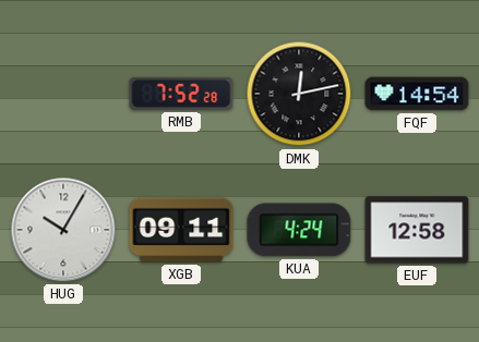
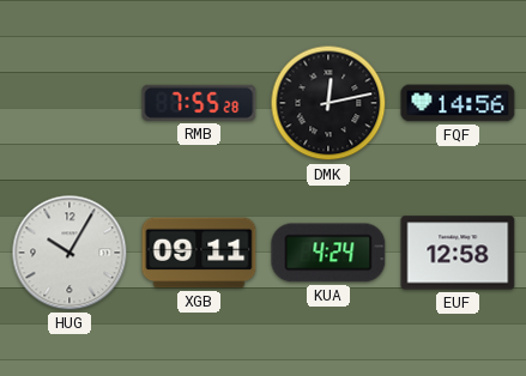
RMB: 7:52 -> 7:55
FQF: 14:54 -> 14:56
